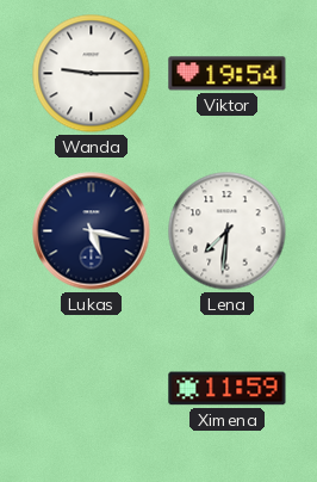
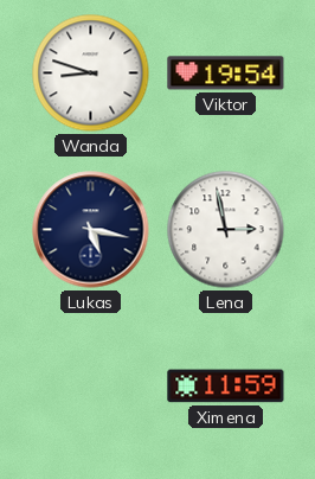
Wanda: 9:15 -> 8:48
Lena: 7:31 -> 2:58
